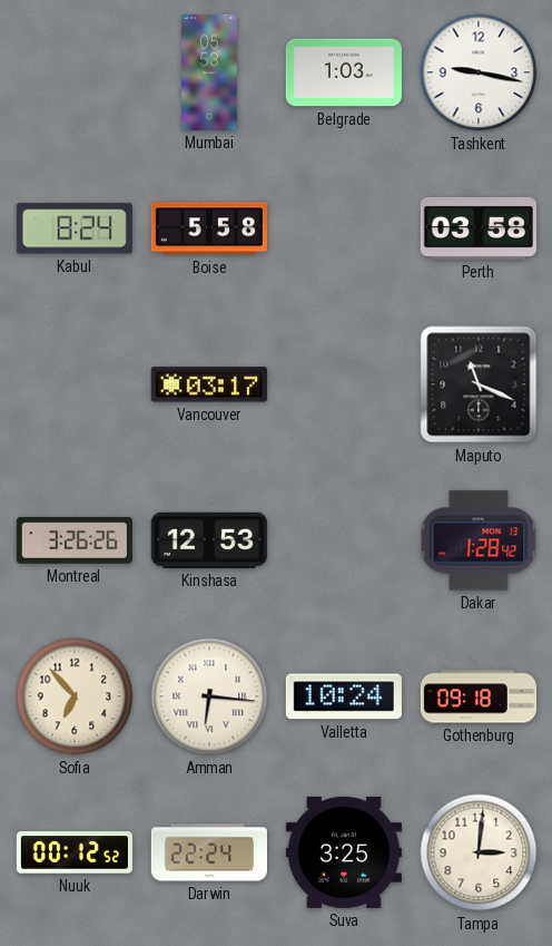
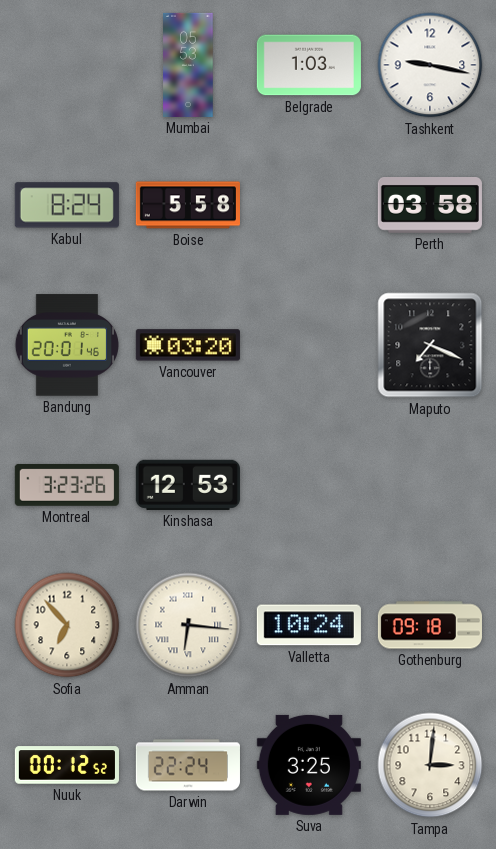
Bandung: none -> 20:01
Vancouver: 03:17 -> 03:20
Maputo: 11:19 -> 7:19
Montreal: 3:26 -> 3:23
Dakar: 1:28 -> none
